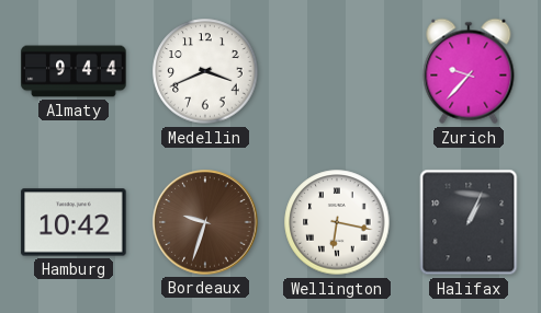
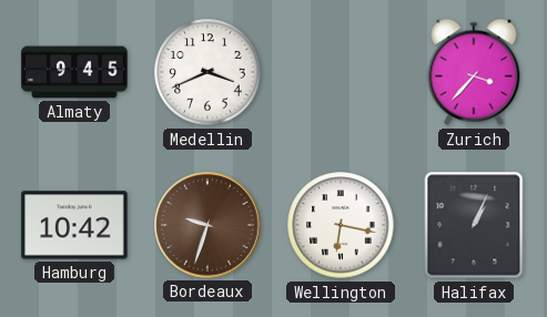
Almaty: 9:44 -> 9:45
Zurich: 9:37 -> 3:37
